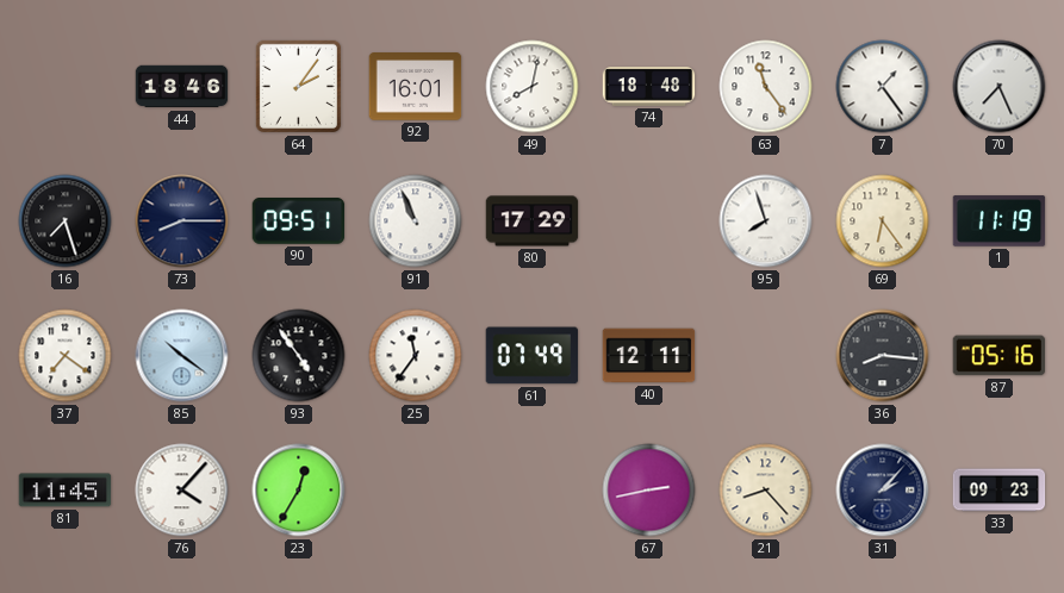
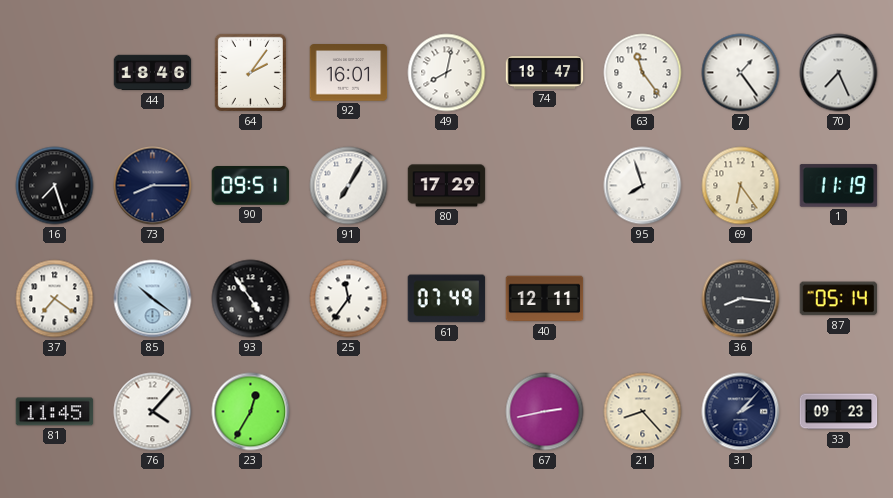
74: 18:48 -> 18:47
91: 10:56 -> 7:05
87: 05:16 -> 05:14
